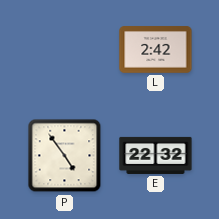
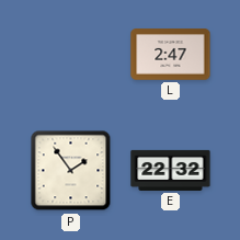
L: 2:42 -> 2:47
P: 4:54 -> 1:54
